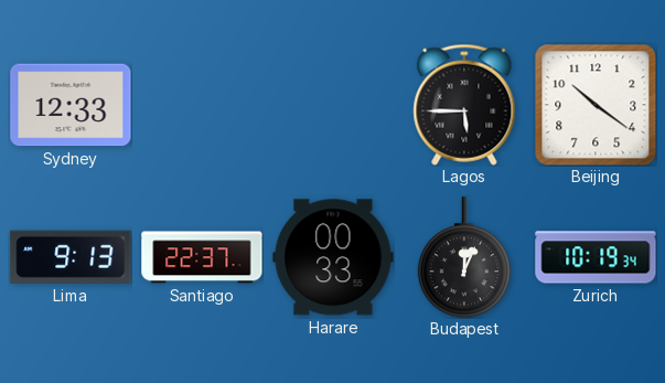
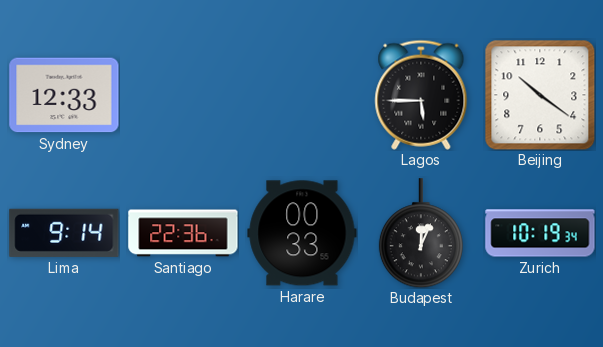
Lima: 9:13 -> 9:14
Santiago: 22:37 -> 22:36
